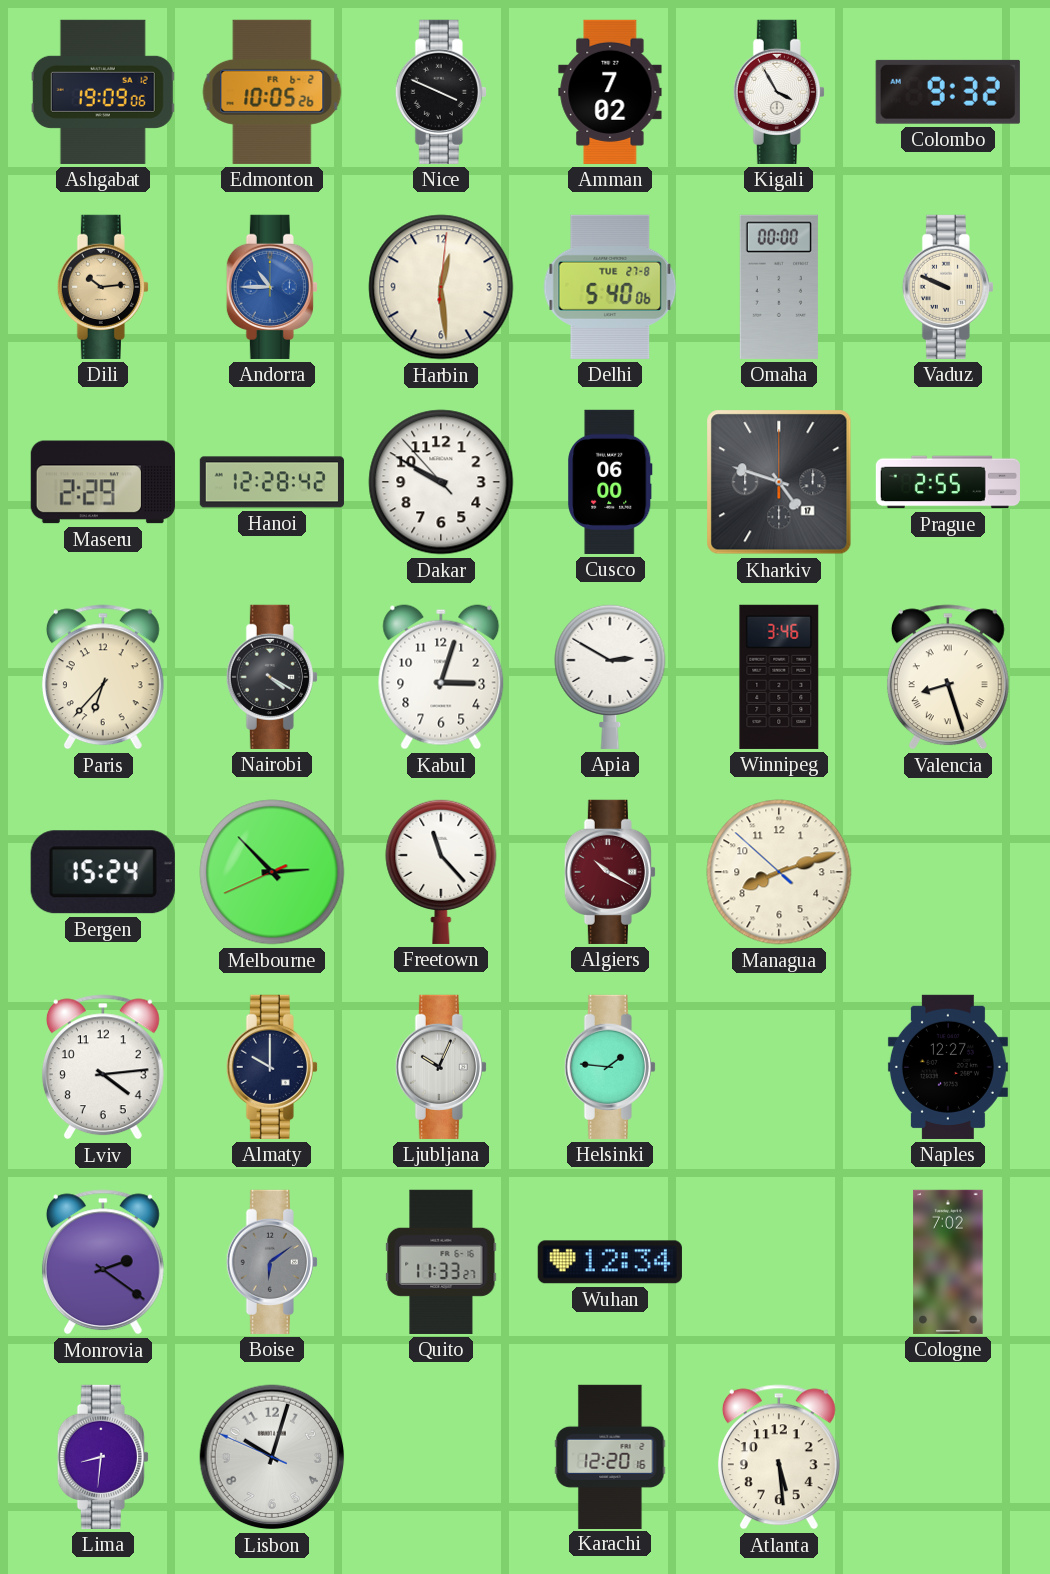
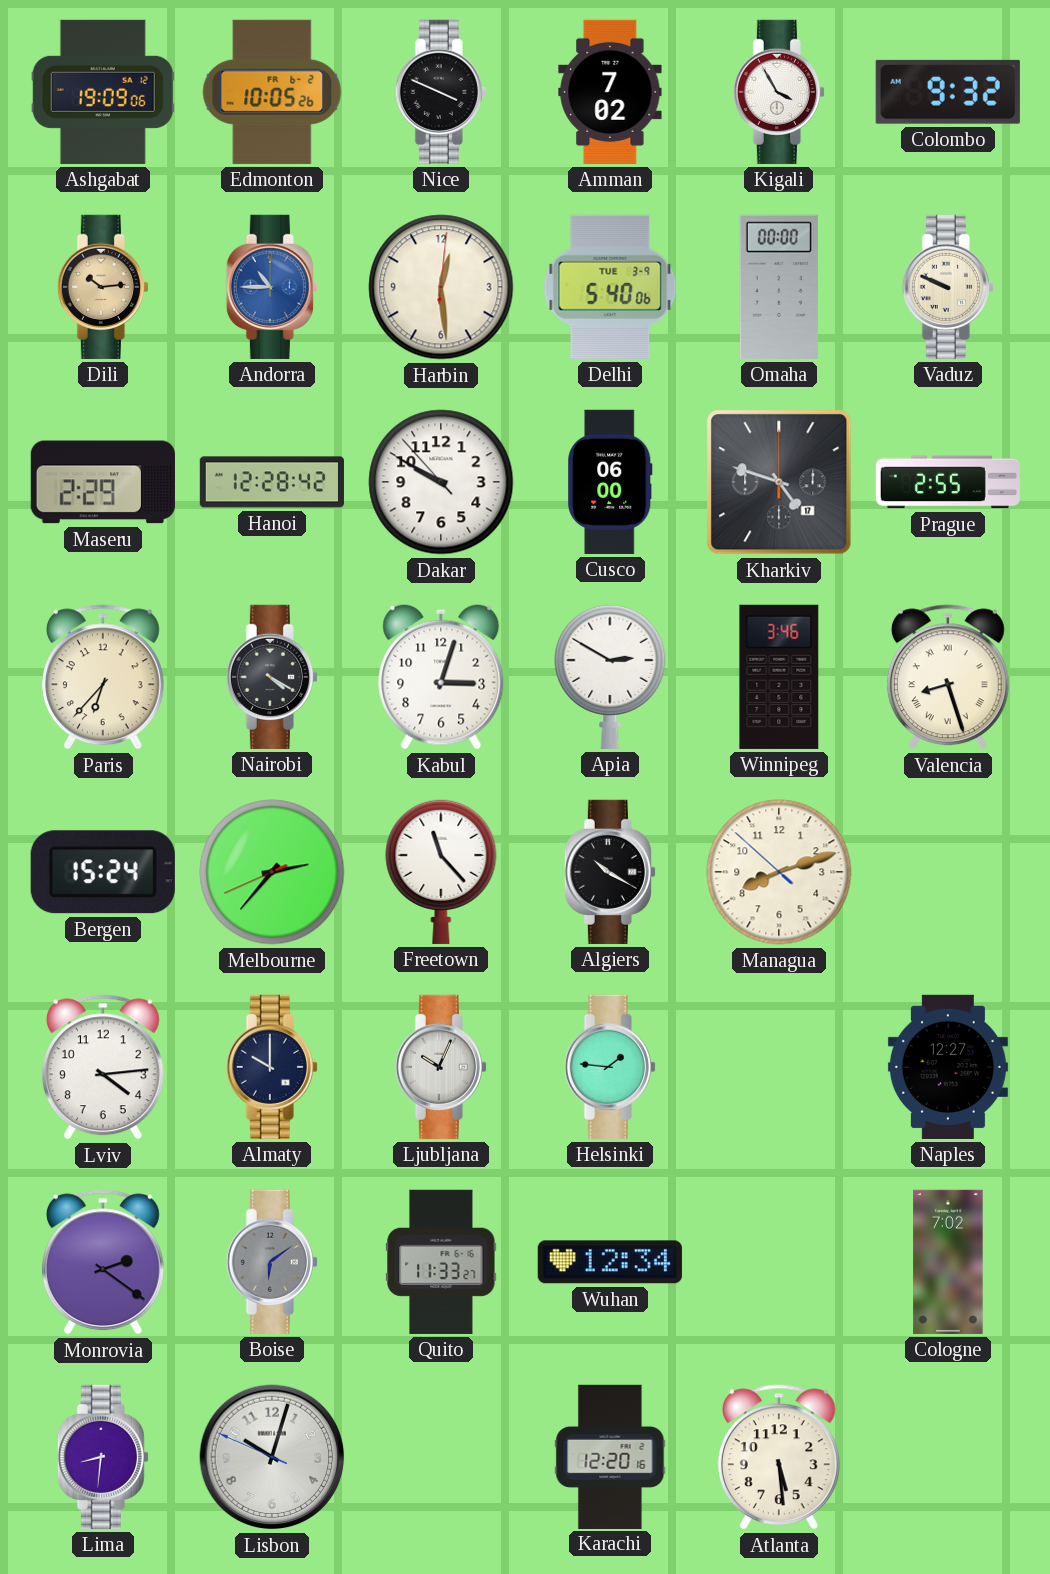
Delhi date: TUE 27-8 -> TUE 3-9
Melbourne: 2:52 -> 2:36
Algiers dial: burgundy -> black
